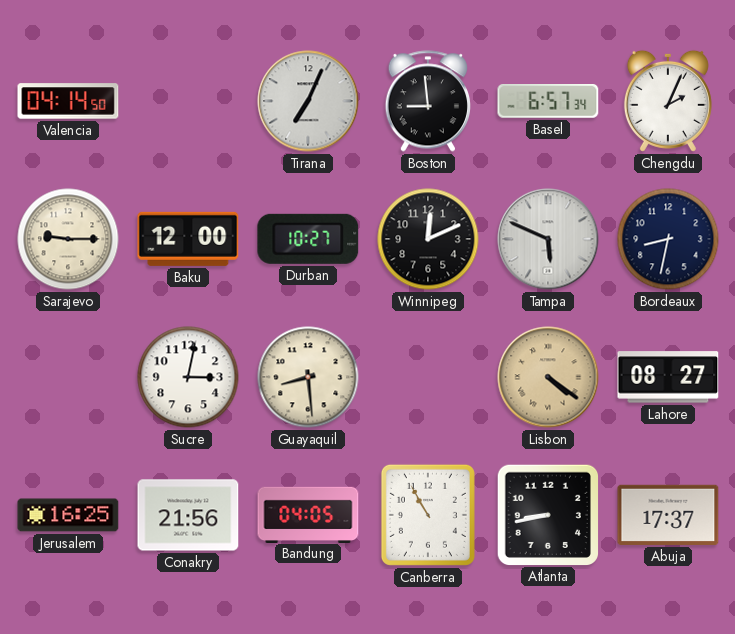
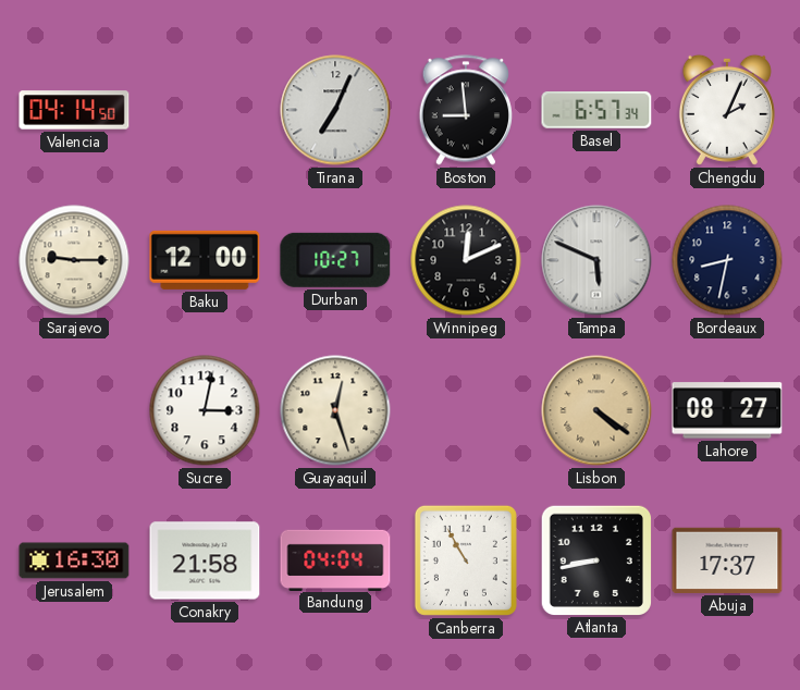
Guayaquil: 8:29 -> 12:27
Jerusalem: 16:25 -> 16:30
Conakry: 21:56 -> 21:58
Bandung: 04:05 -> 04:04
